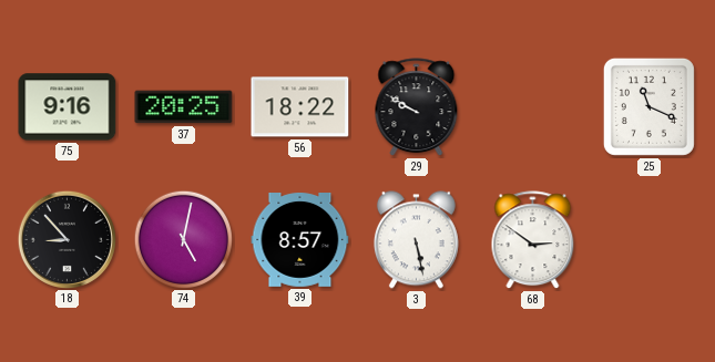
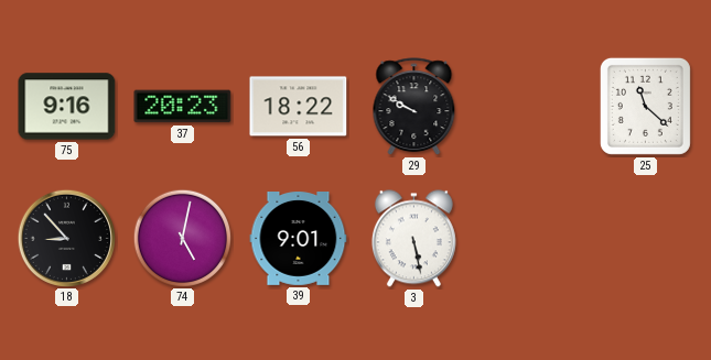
37: 20:25 -> 20:23
25: 11:19 -> 11:22
39: 8:57 -> 9:01
68: 2:51 -> none
